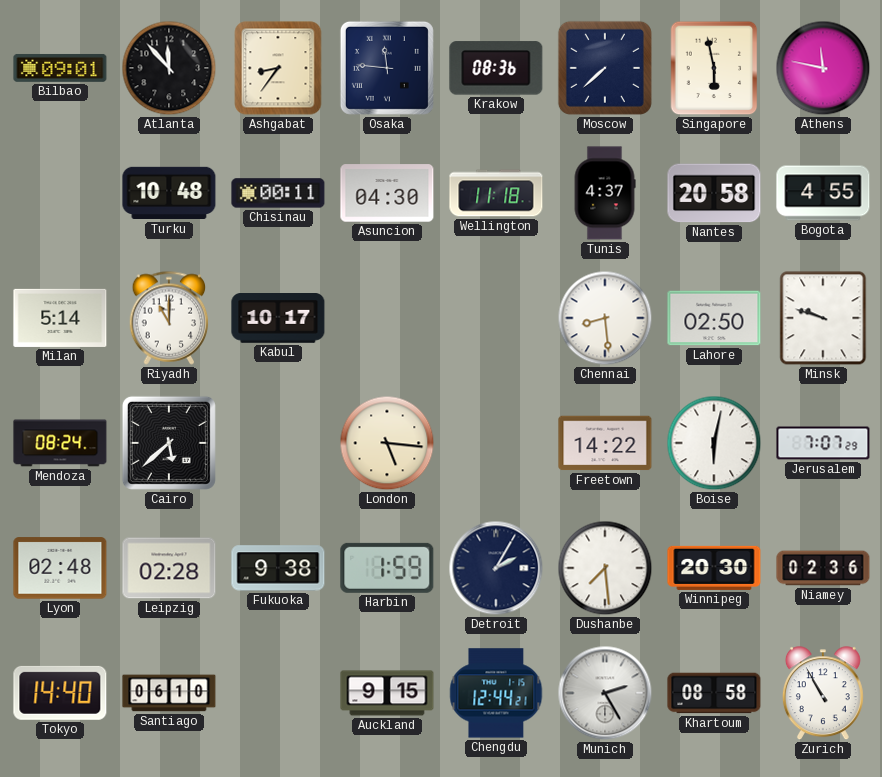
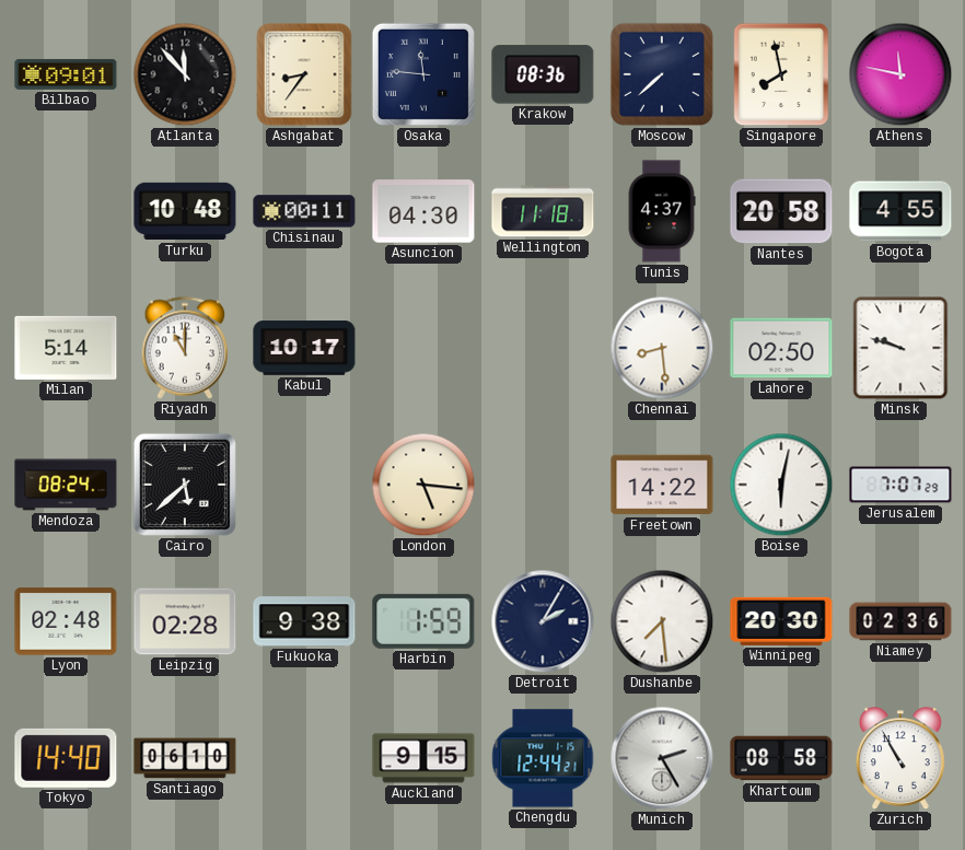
Singapore: 5:58 -> 7:58
